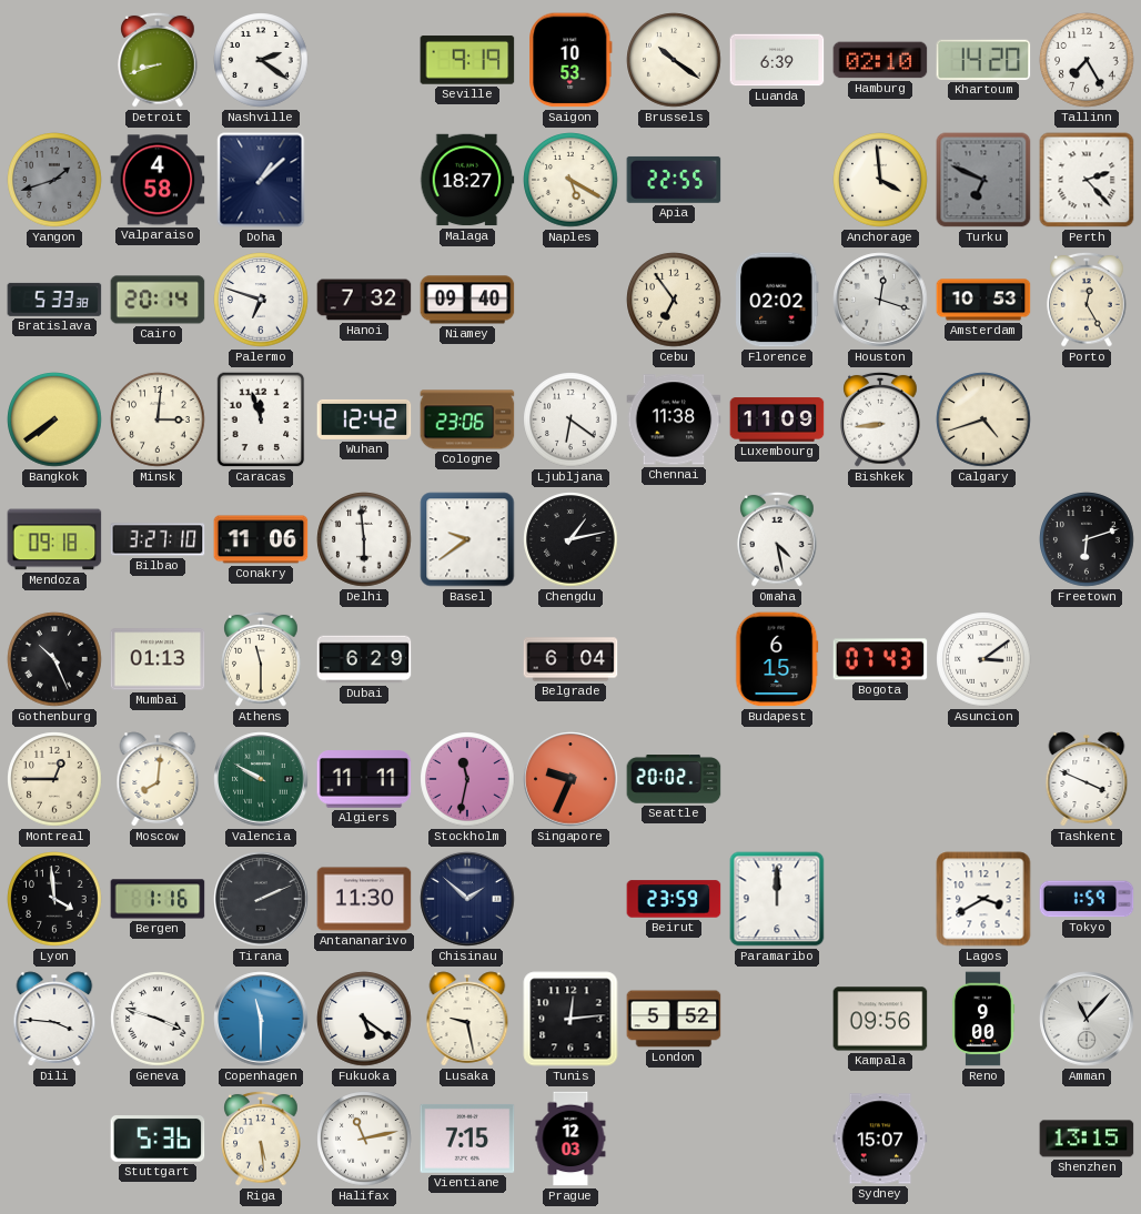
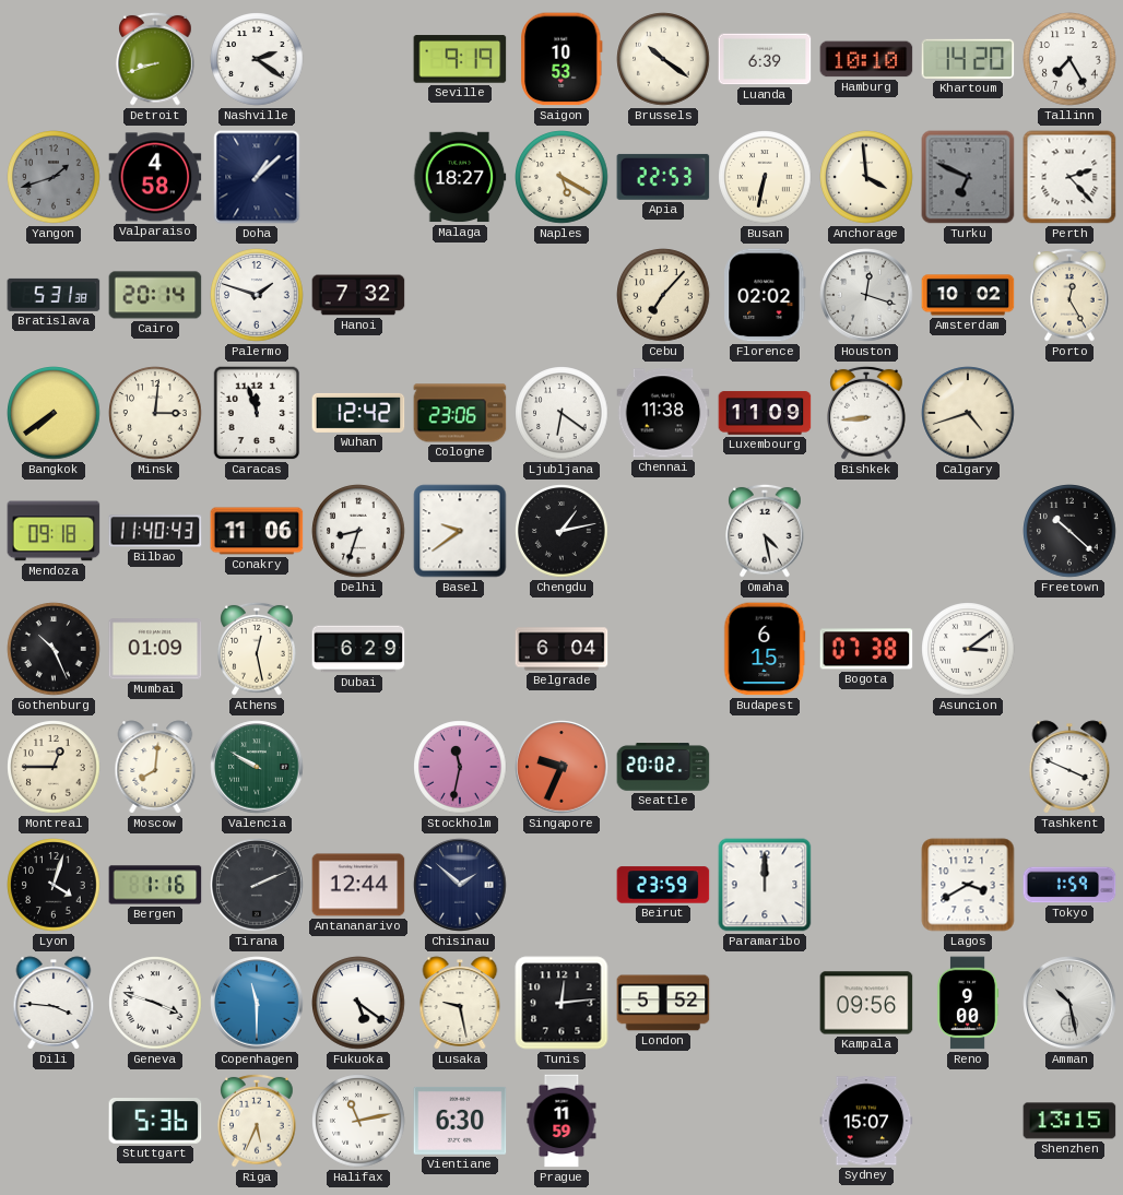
Hamburg: 02:10 -> 10:10
Apia: 22:55 -> 22:53
Busan: none -> 6:32
Bratislava: 5:33 -> 5:31
Palermo: 6:48 -> 1:48
Niamey: 09:40 -> none
Cebu: 6:54 -> 7:07
Amsterdam: 10:53 -> 10:02
Bilbao: 3:27 -> 11:40
Delhi: 5:59 -> 8:33
Freetown: 6:12 -> 10:22
Mumbai: 01:13 -> 01:09
Athens: 11:30 -> 12:28
Bogota: 07:43 -> 07:38
Algiers: 11:11 -> none
Lyon: 3:59 -> 4:03
Antananarivo: 11:30 -> 12:44
Amman: 11:07 -> 10:28
Riga: 5:29 -> 5:34
Vientiane: 7:15 -> 6:30
Prague: 12:03 -> 11:59
